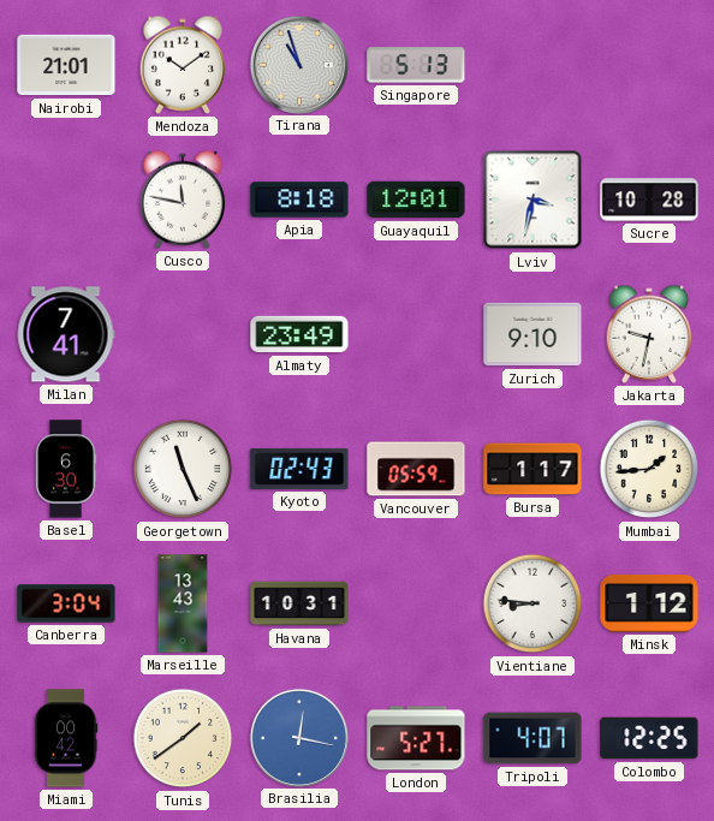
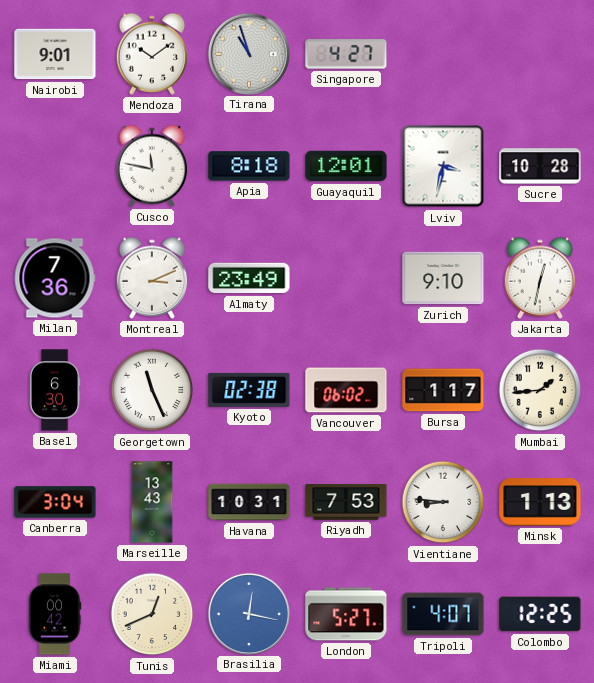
Nairobi: 21:01 -> 9:01
Singapore: 5:13 -> 4:27
Milan: 7:41 -> 7:36
Montreal: none -> 3:11
Jakarta: 9:32 -> 12:32
Kyoto: 02:43 -> 02:38
Vancouver: 05:59 -> 06:02
Riyadh: none -> 7:53
Minsk: 1:12 -> 1:13
Tunis: 1:39 -> 12:41
